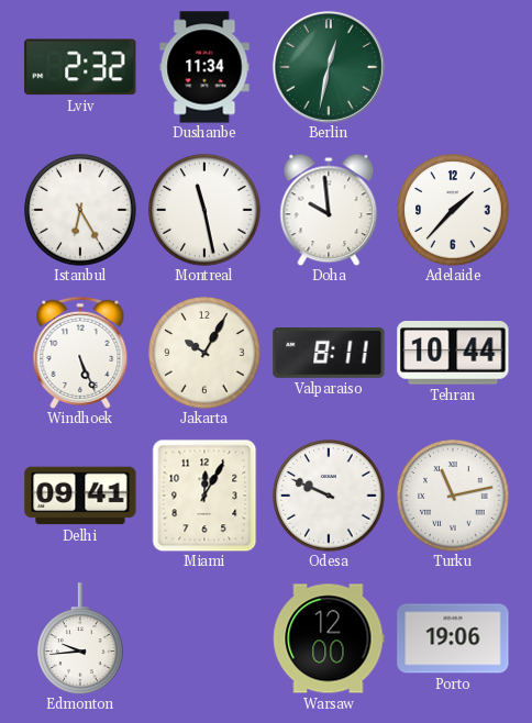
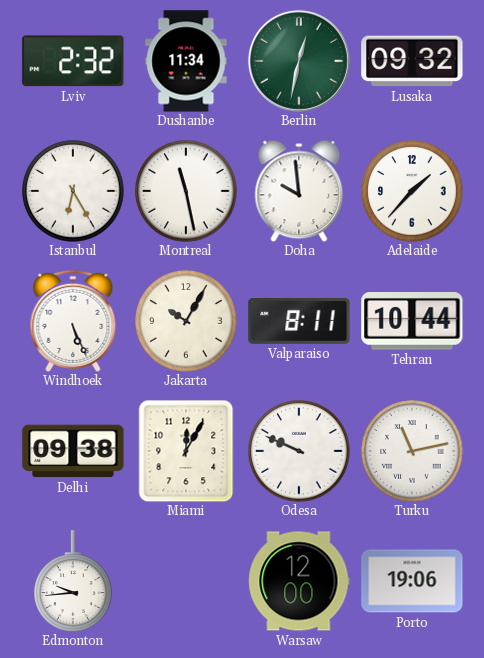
Lusaka: none -> 09:32
Delhi: 09:41 -> 09:38
